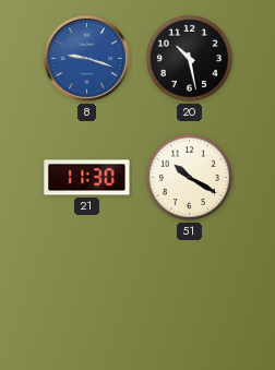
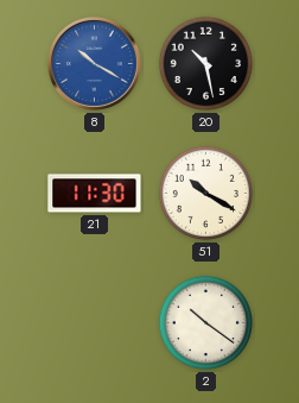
8: 9:18 -> 10:20
2: none -> 10:21
